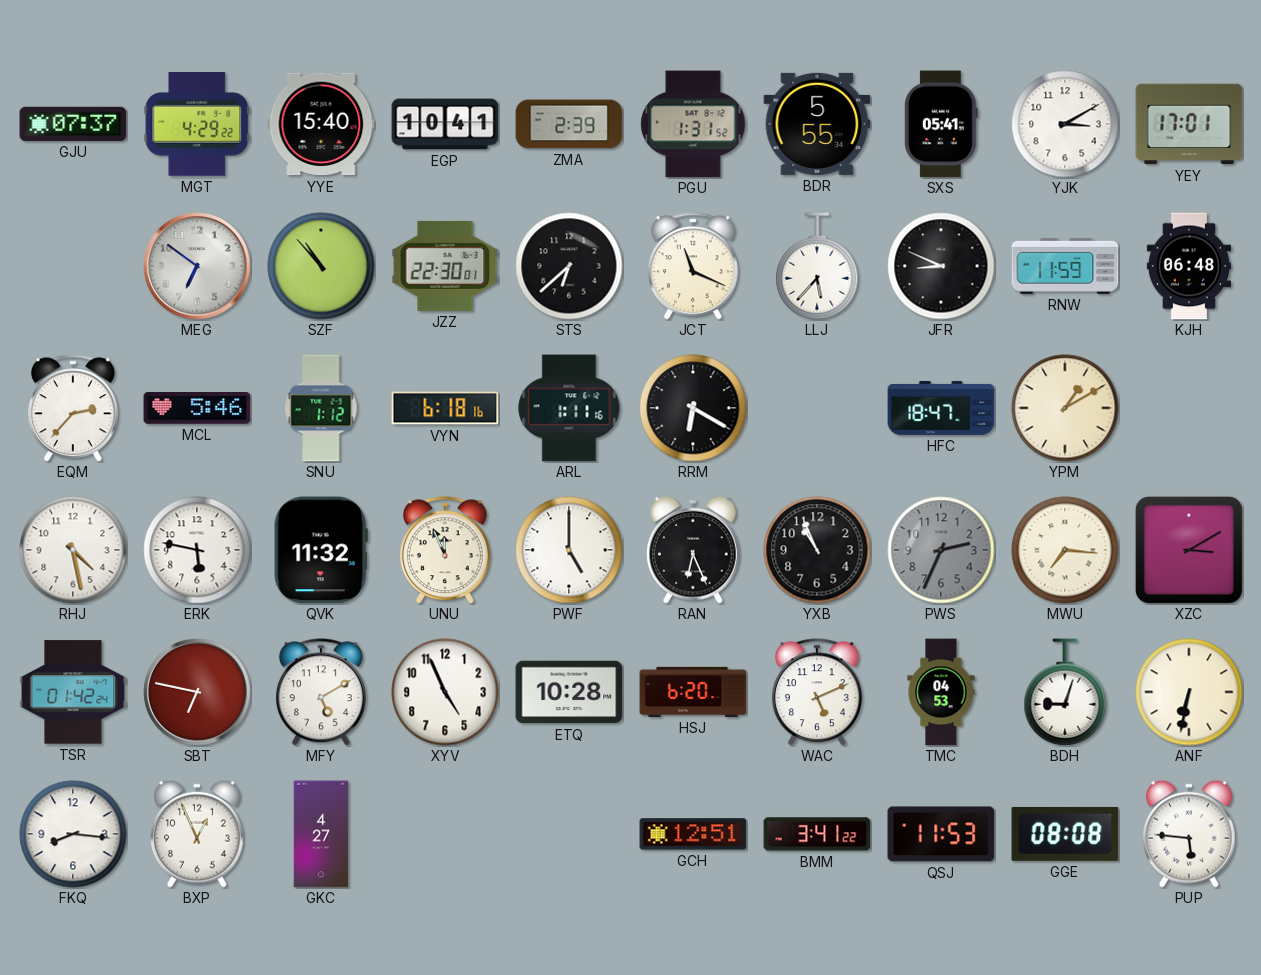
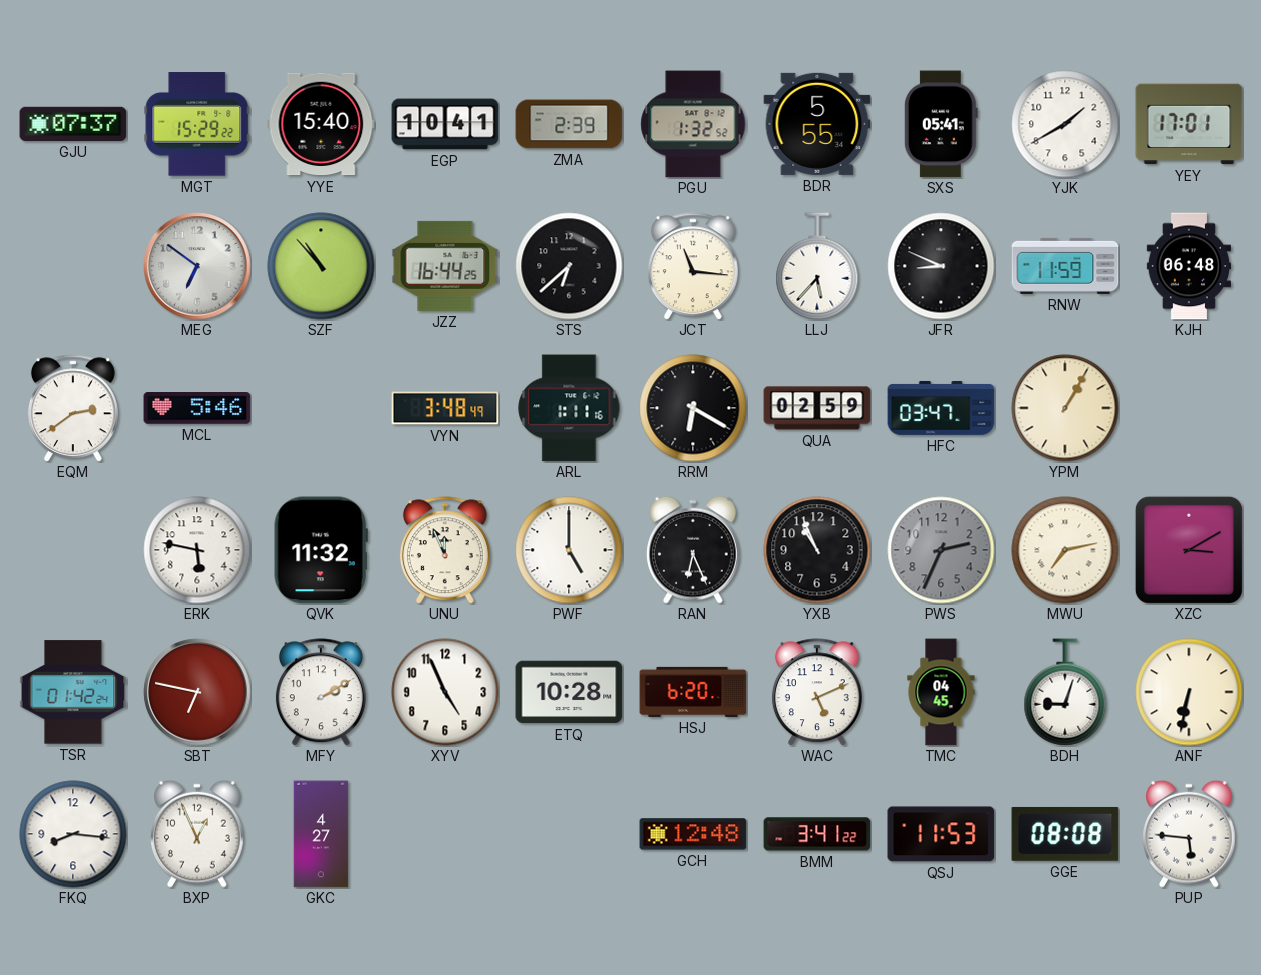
MGT: 4:29 -> 15:29
PGU: 1:31 -> 1:32
YJK: 3:10 -> 1:40
JZZ: 22:30 -> 16:44
JCT: 11:19 -> 11:16
EQM: 2:37 -> 2:39
SNU: 1:12 -> none
VYN: 6:18 -> 3:48
QUA: none -> 02:59
HFC: 18:47 -> 03:47
YPM: 1:10 -> 1:05
RHJ: 4:28 -> none
MWU: 7:16 -> 7:13
MFY: 5:10 -> 2:10
TMC: 04:53 -> 04:45
GCH: 12:51 -> 12:48
